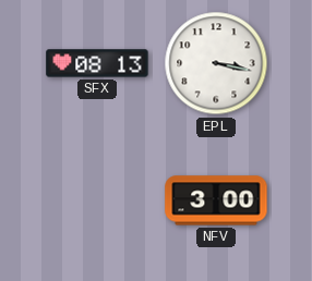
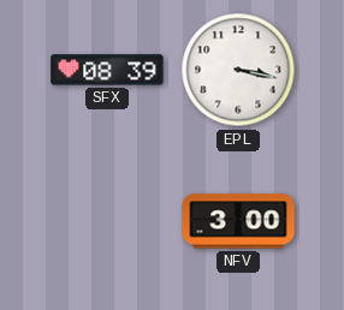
SFX: 08:13 -> 08:39
